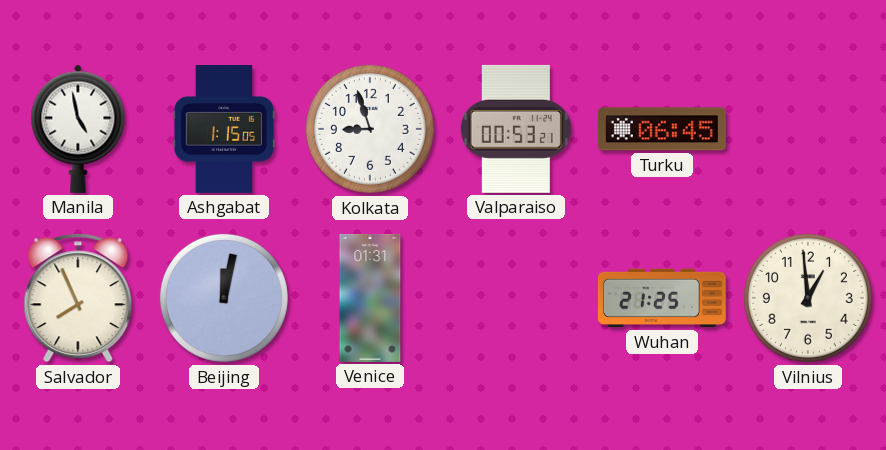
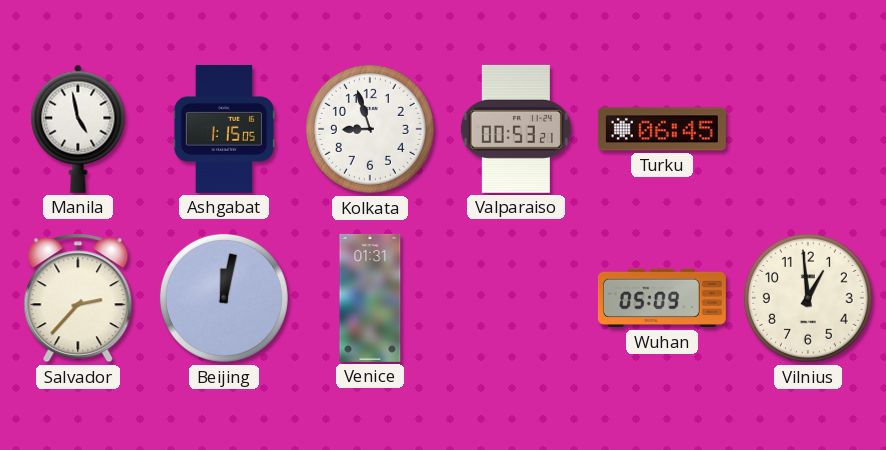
Salvador: 7:56 -> 2:37
Wuhan: 21:25 -> 05:09
